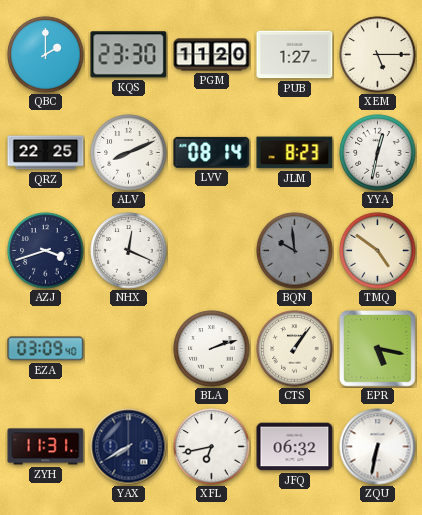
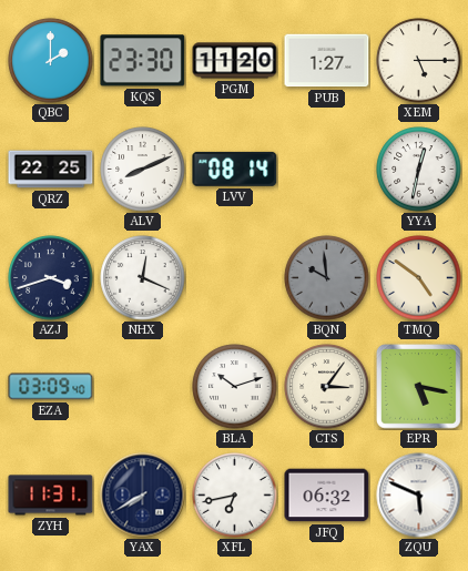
JLM: 8:23 -> none
BLA: 2:12 -> 10:12
CTS: 1:06 -> 3:06
ZQU: 6:32 -> 5:49
